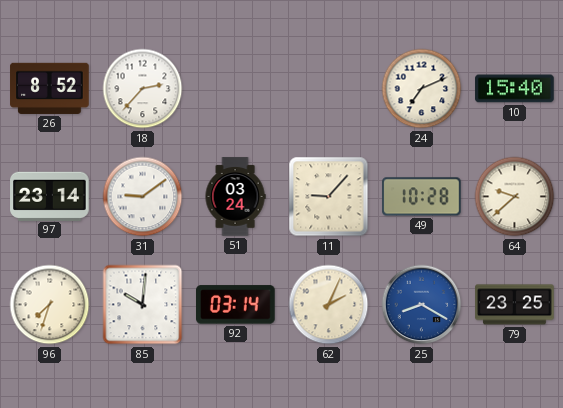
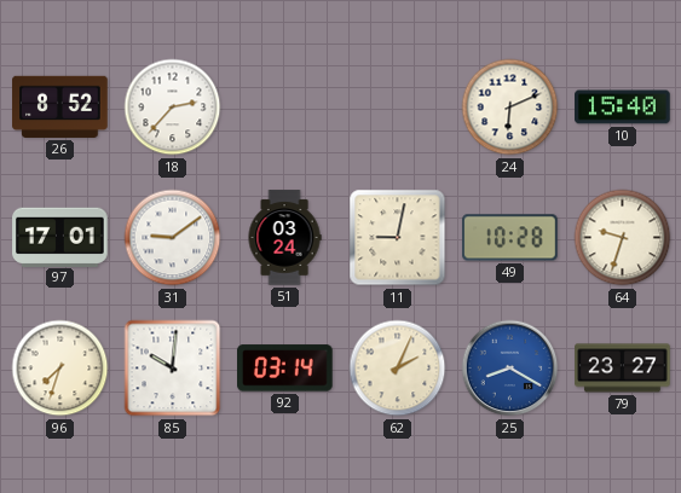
24: 7:11 -> 6:11
97: 23:14 -> 17:01
11: 9:07 -> 9:02
64: 9:38 -> 9:33
79: 23:25 -> 23:27
